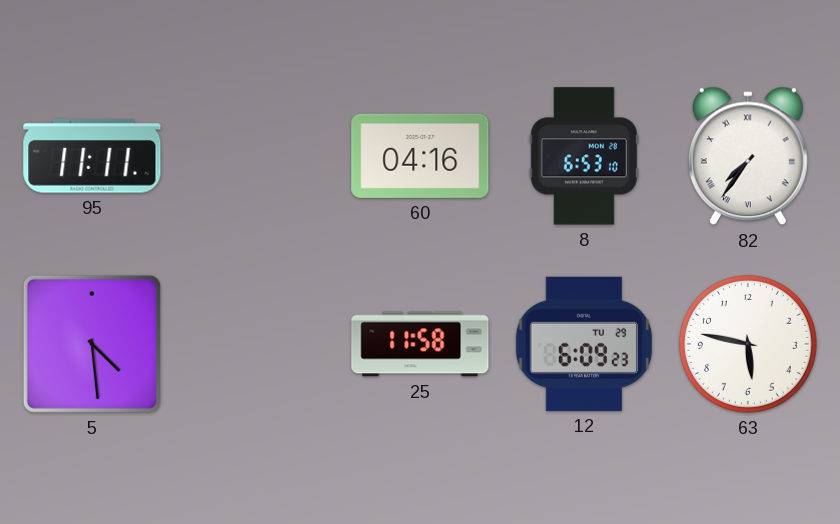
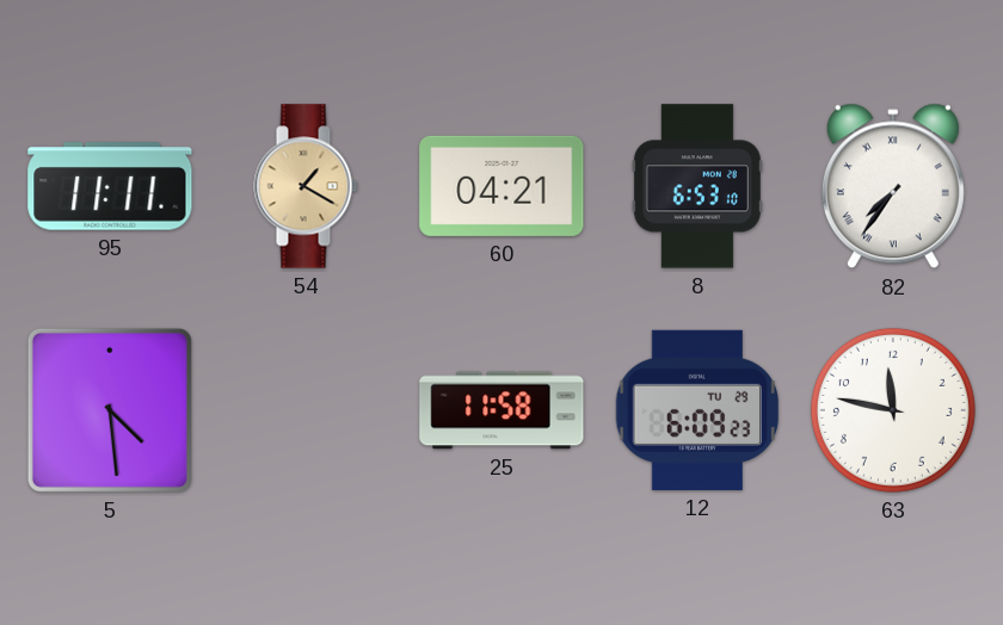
54: none -> 1:20
60: 04:16 -> 04:21
63: 5:47 -> 11:47
